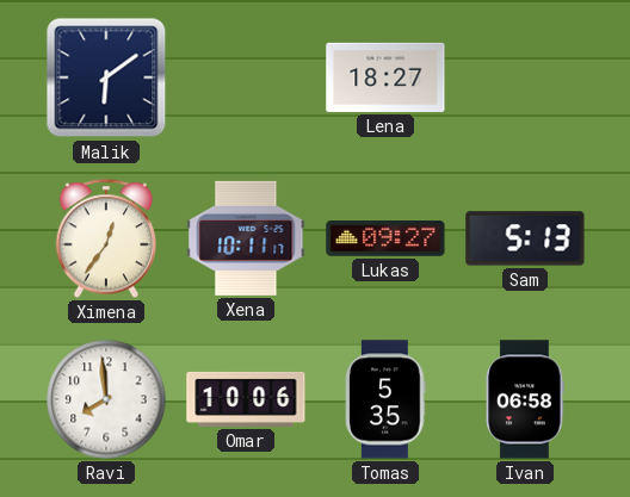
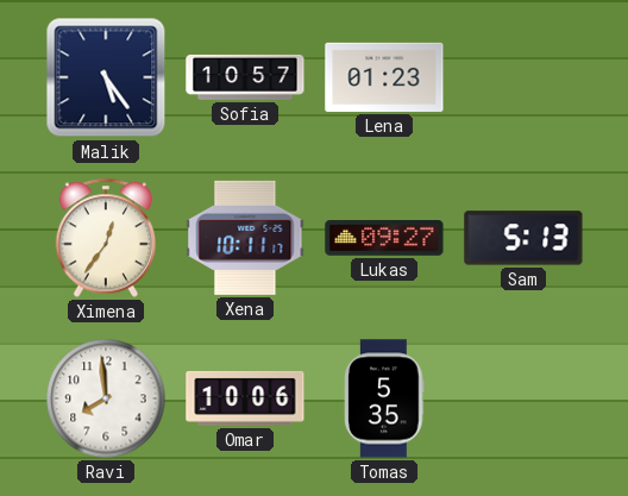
Malik: 6:09 -> 5:24
Sofia: none -> 10:57
Lena: 18:27 -> 01:23
Ivan: 06:58 -> none
